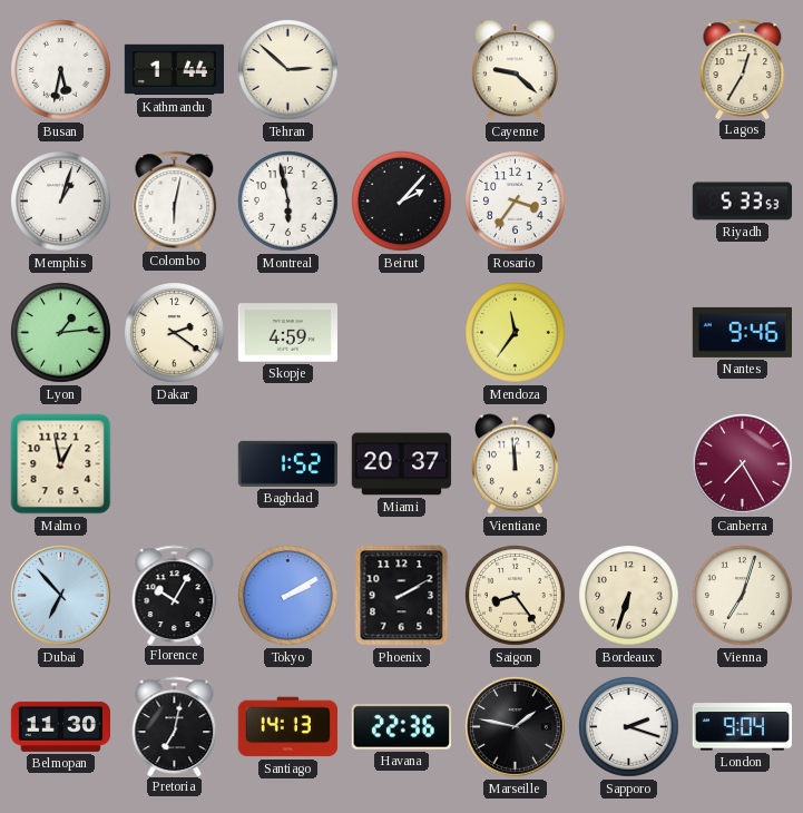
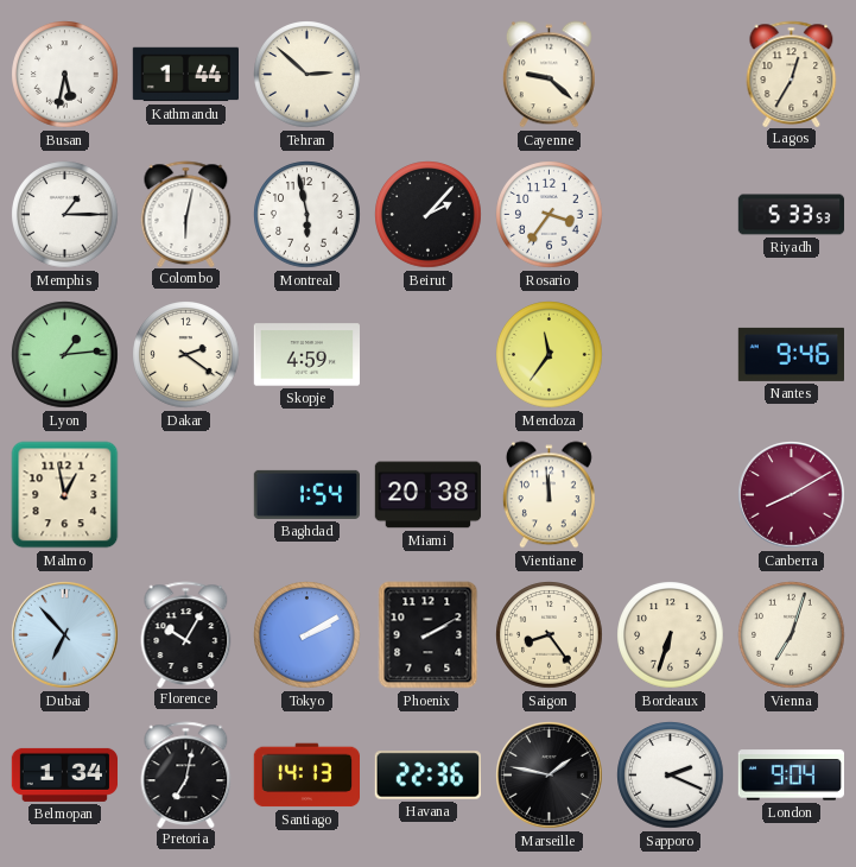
Memphis: 1:03 -> 1:15
Baghdad: 1:52 -> 1:54
Miami: 20:37 -> 20:38
Canberra: 7:25 -> 8:10
Belmopan: 11:30 -> 1:34
Sapporo: 2:18 -> 2:19
